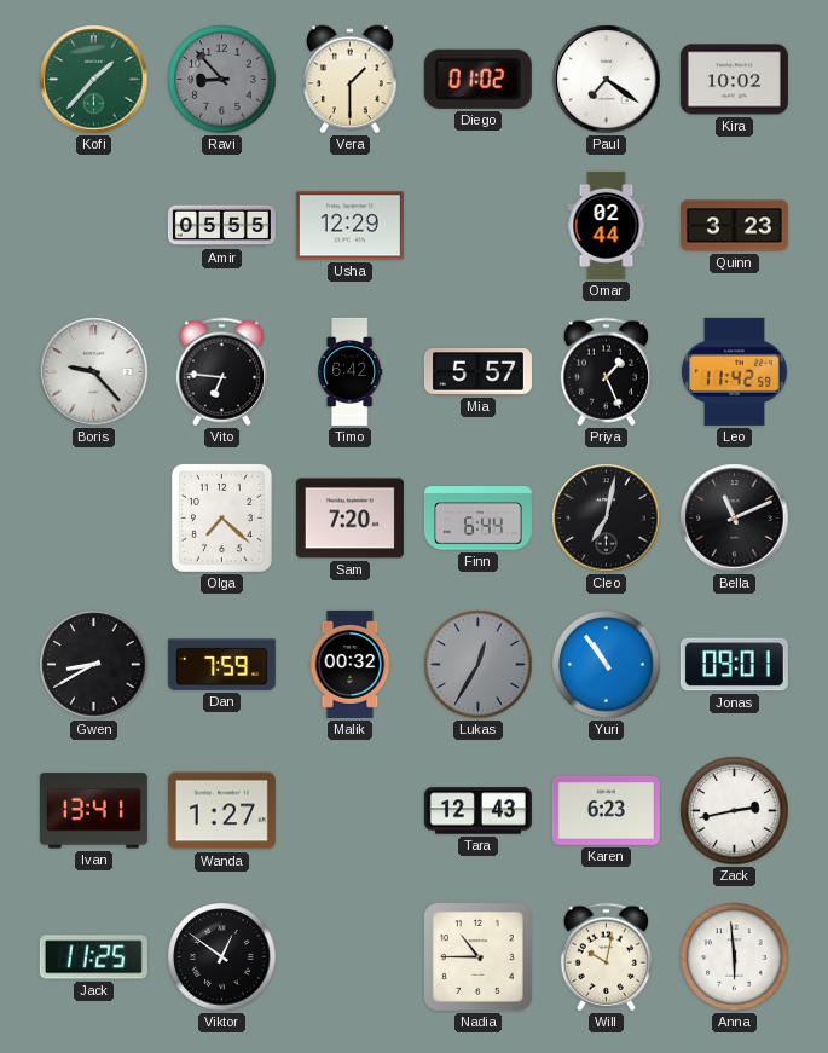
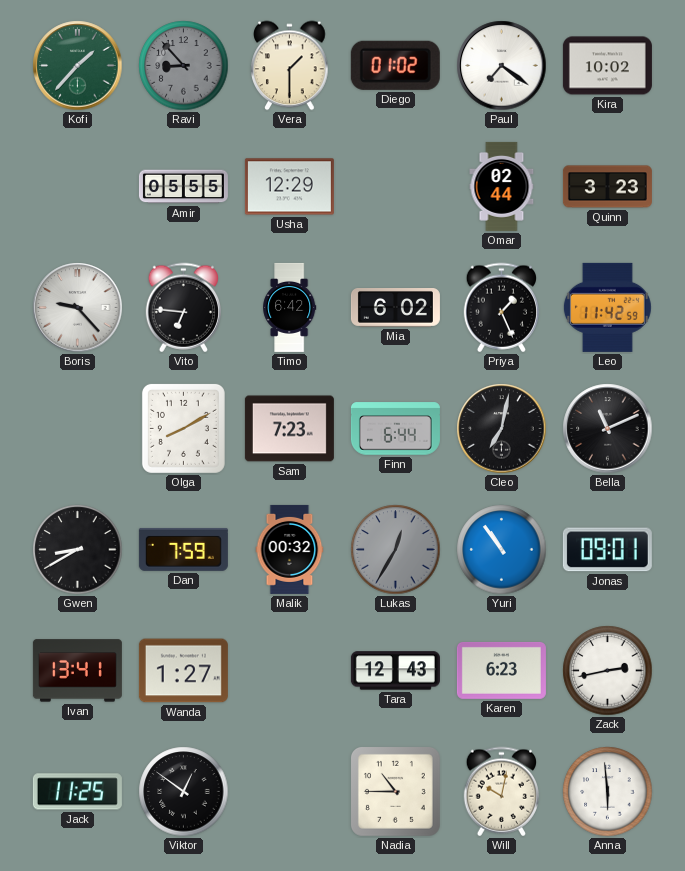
Mia: 5:57 -> 6:02
Olga: 7:22 -> 8:10
Sam: 7:20 -> 7:23
